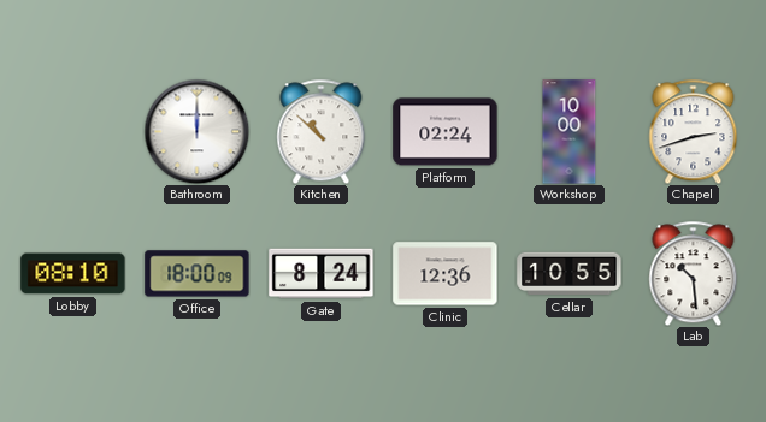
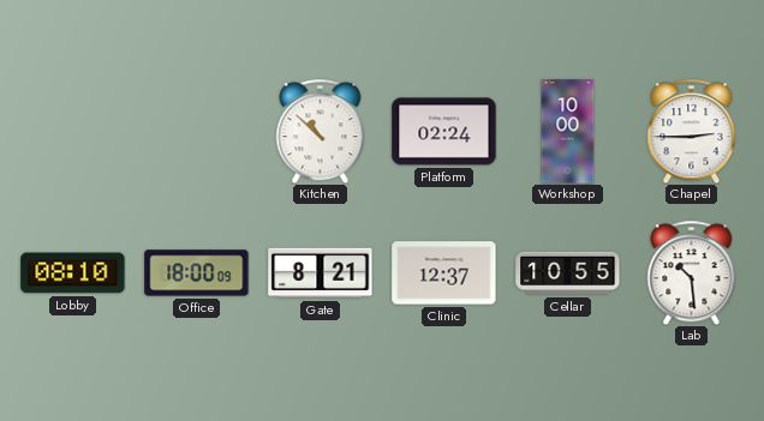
Bathroom: 12:00 -> none
Chapel: 2:42 -> 2:45
Gate: 8:24 -> 8:21
Clinic: 12:36 -> 12:37
